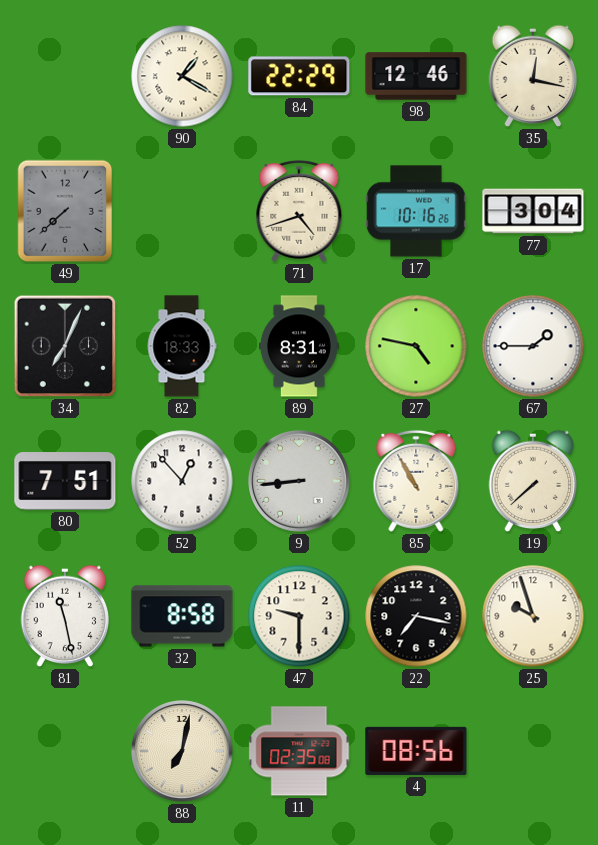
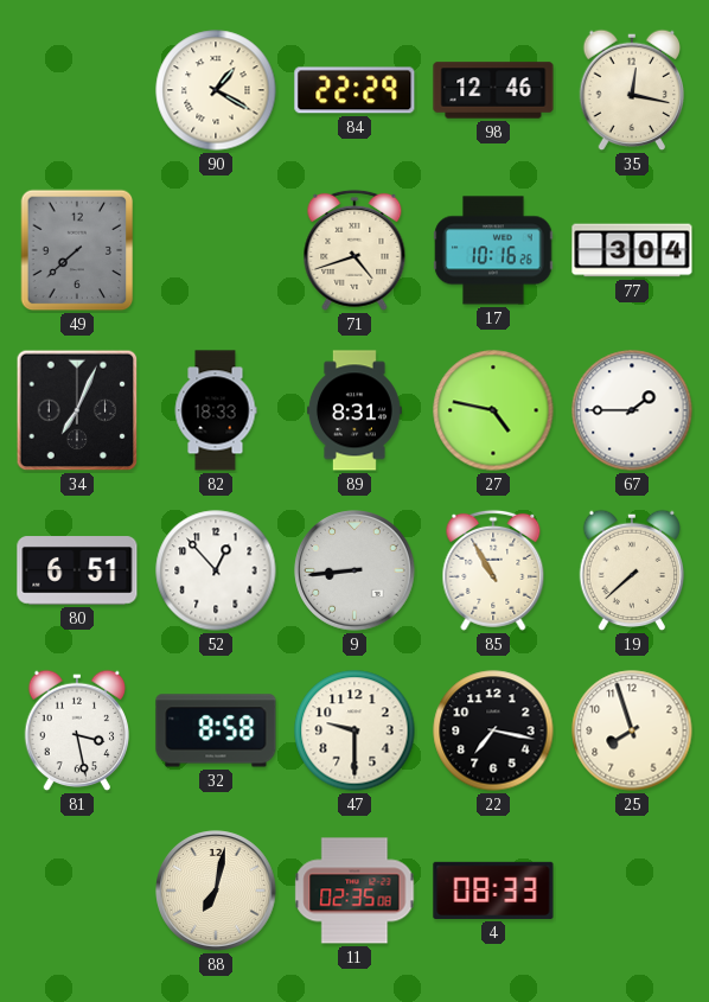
80: 7:51 -> 6:51
81: 11:28 -> 3:28
25: 9:57 -> 7:57
4: 08:56 -> 08:33
